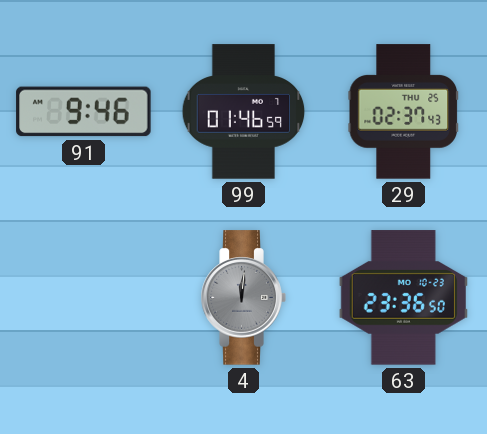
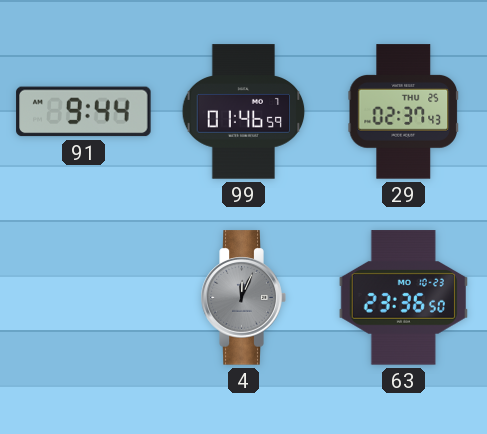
91: 9:46 -> 9:44
4: 12:01 -> 12:04
